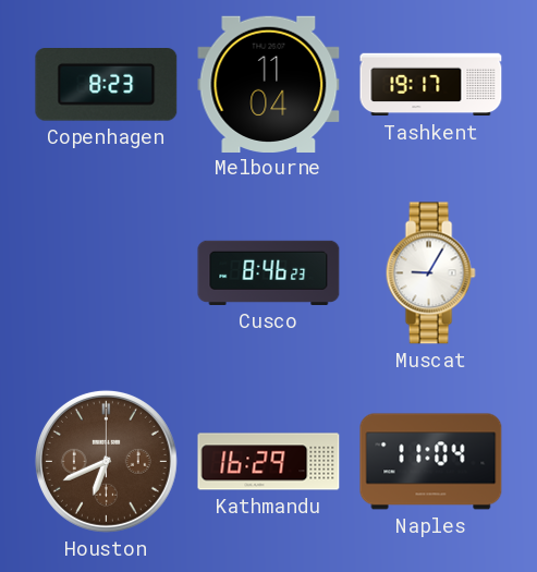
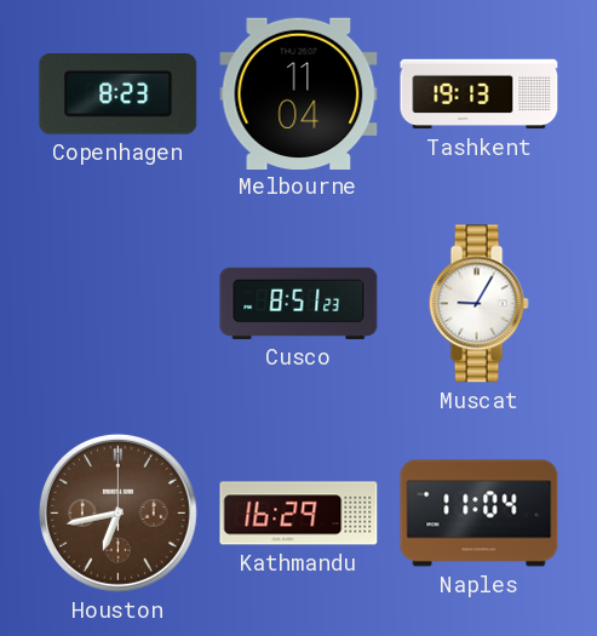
Tashkent: 19:17 -> 19:13
Cusco: 8:46 -> 8:51
Houston: 6:41 -> 6:43
